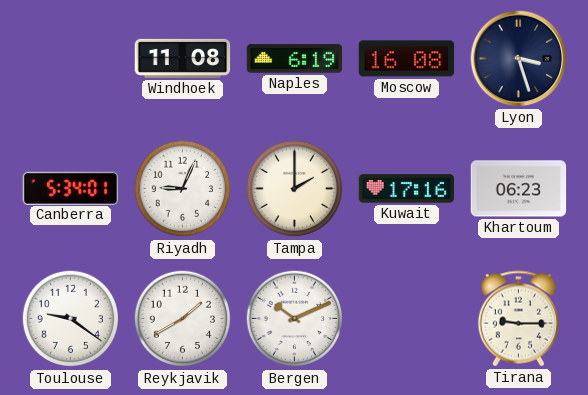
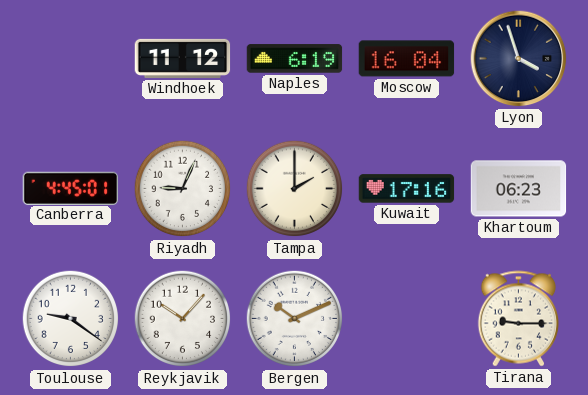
Windhoek: 11:08 -> 11:12
Moscow: 16:08 -> 16:04
Lyon: 3:27 -> 3:57
Canberra: 5:34 -> 4:45
Reykjavik: 1:40 -> 10:07
